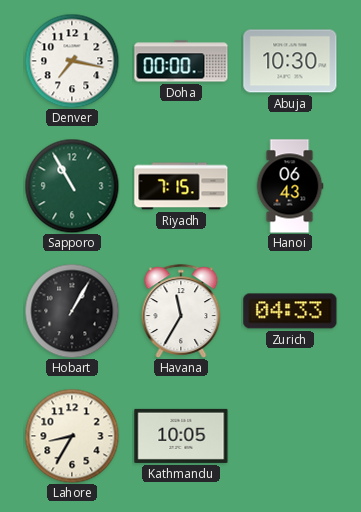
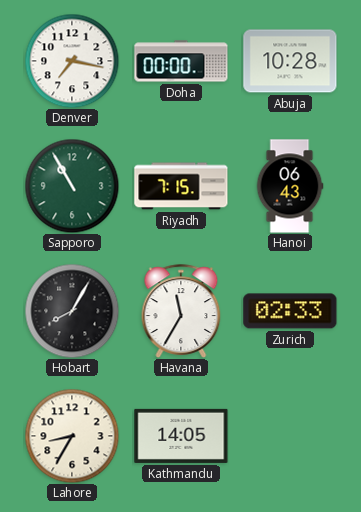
Abuja: 10:30 -> 10:28
Hobart: 1:05 -> 8:05
Zurich: 04:33 -> 02:33
Kathmandu: 10:05 -> 14:05
